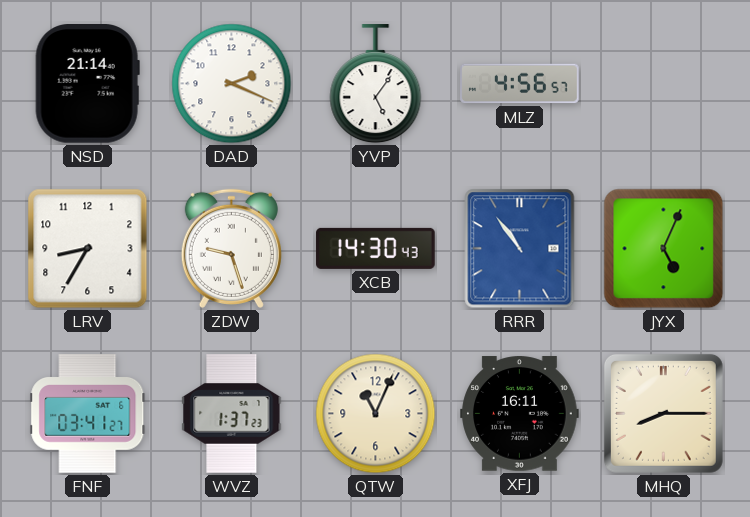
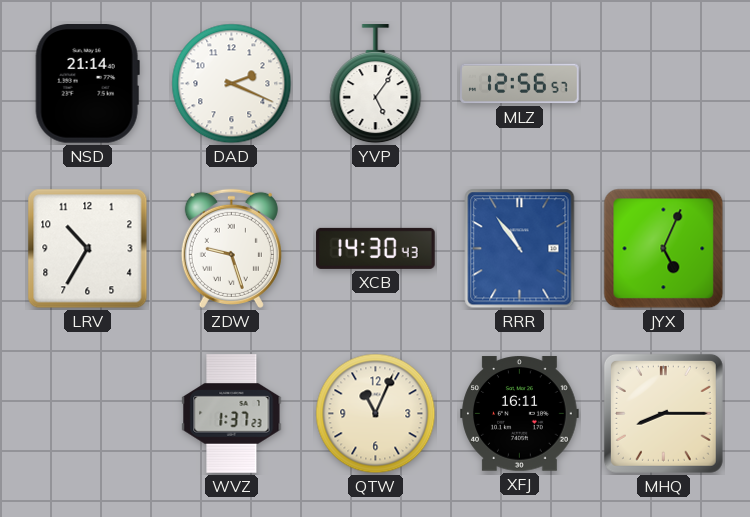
MLZ: 4:56 -> 12:56
LRV: 8:35 -> 10:35
FNF: 03:41 -> none
